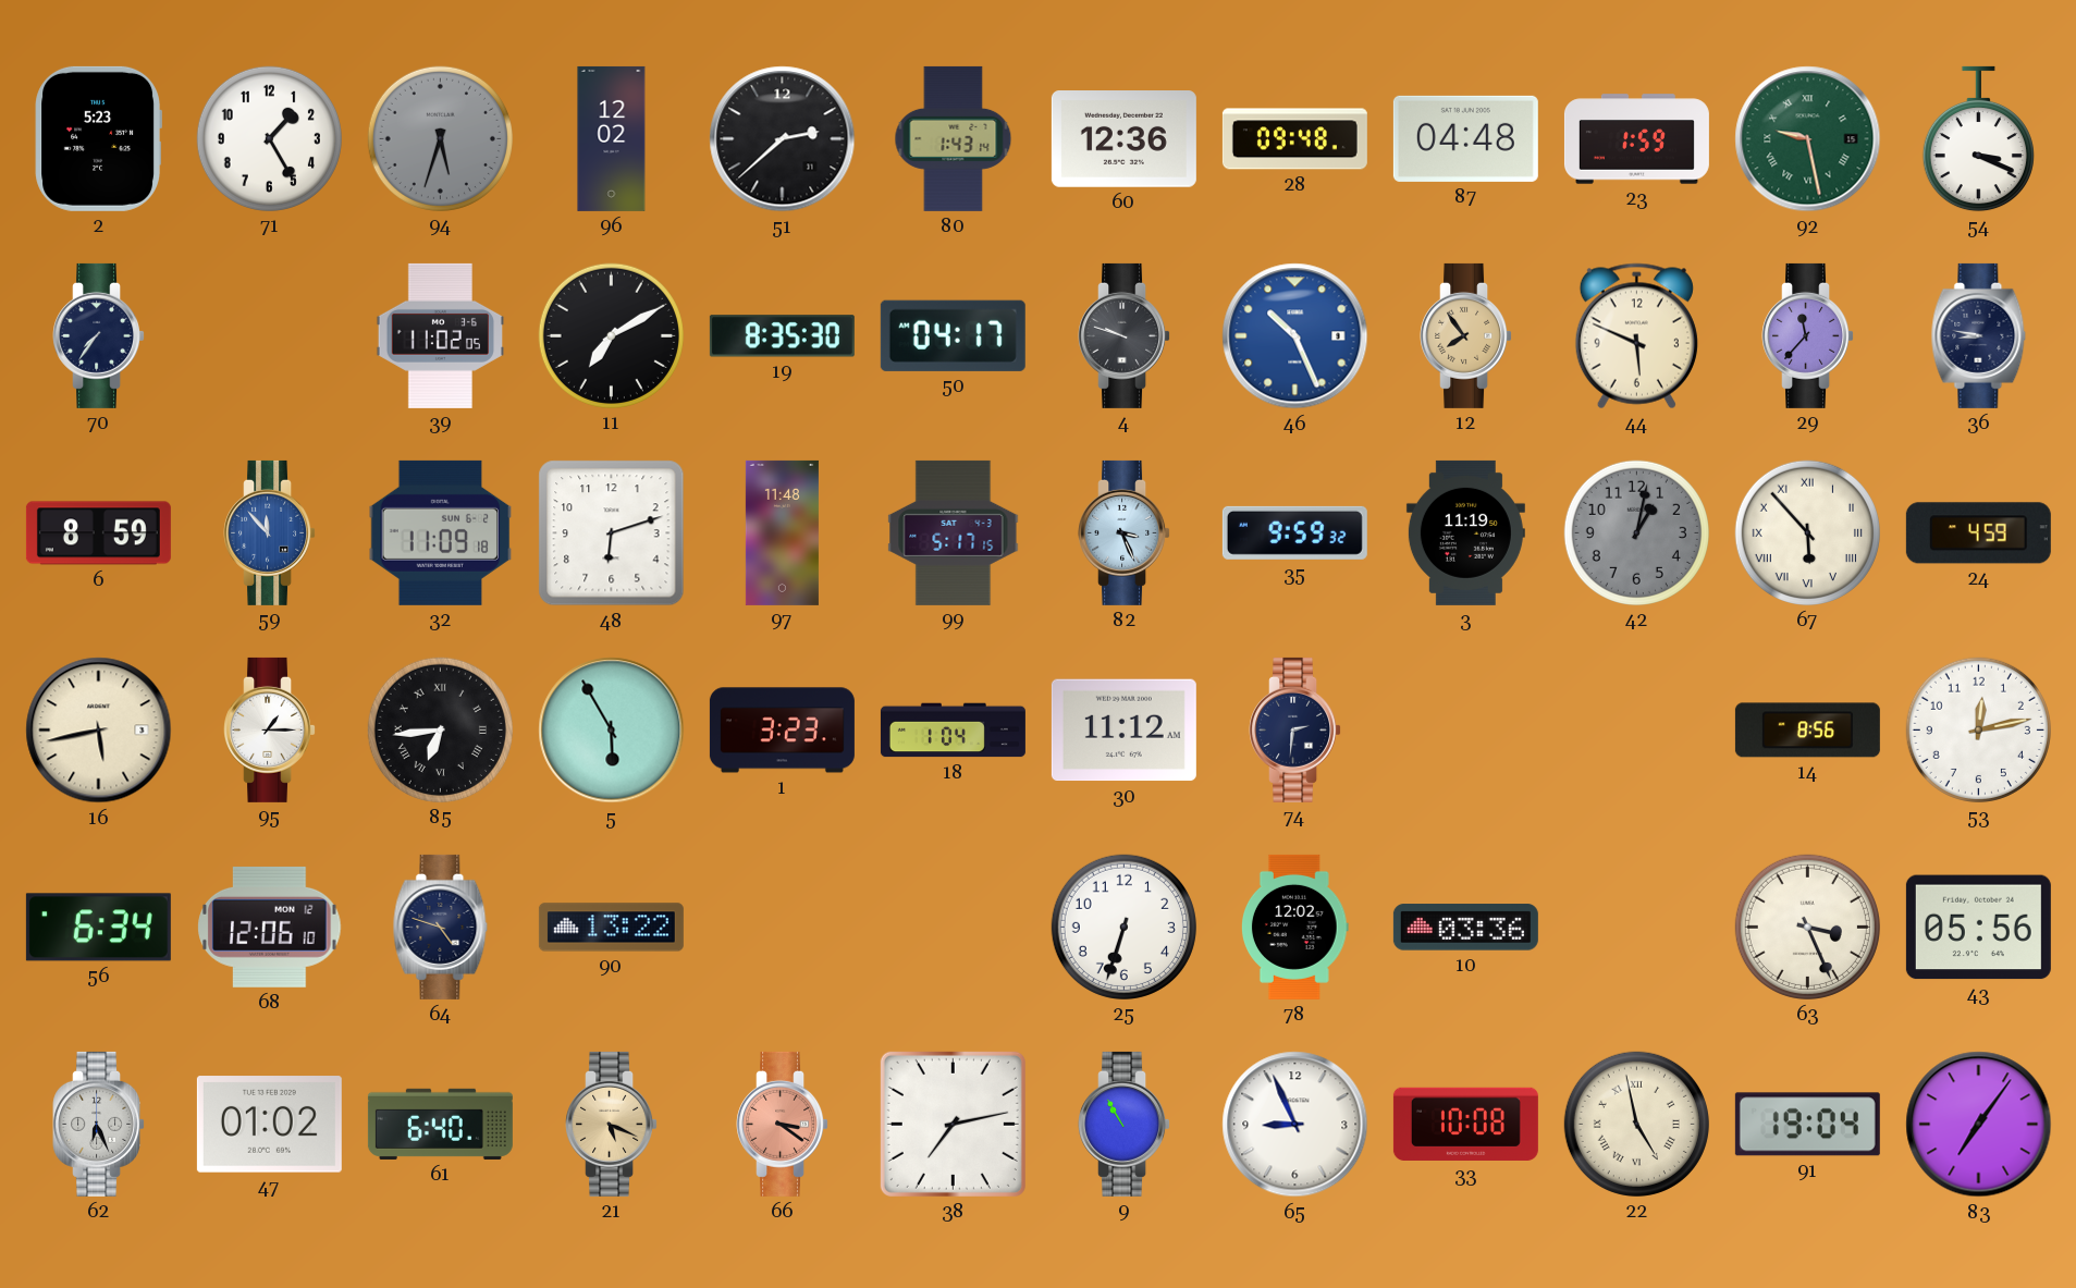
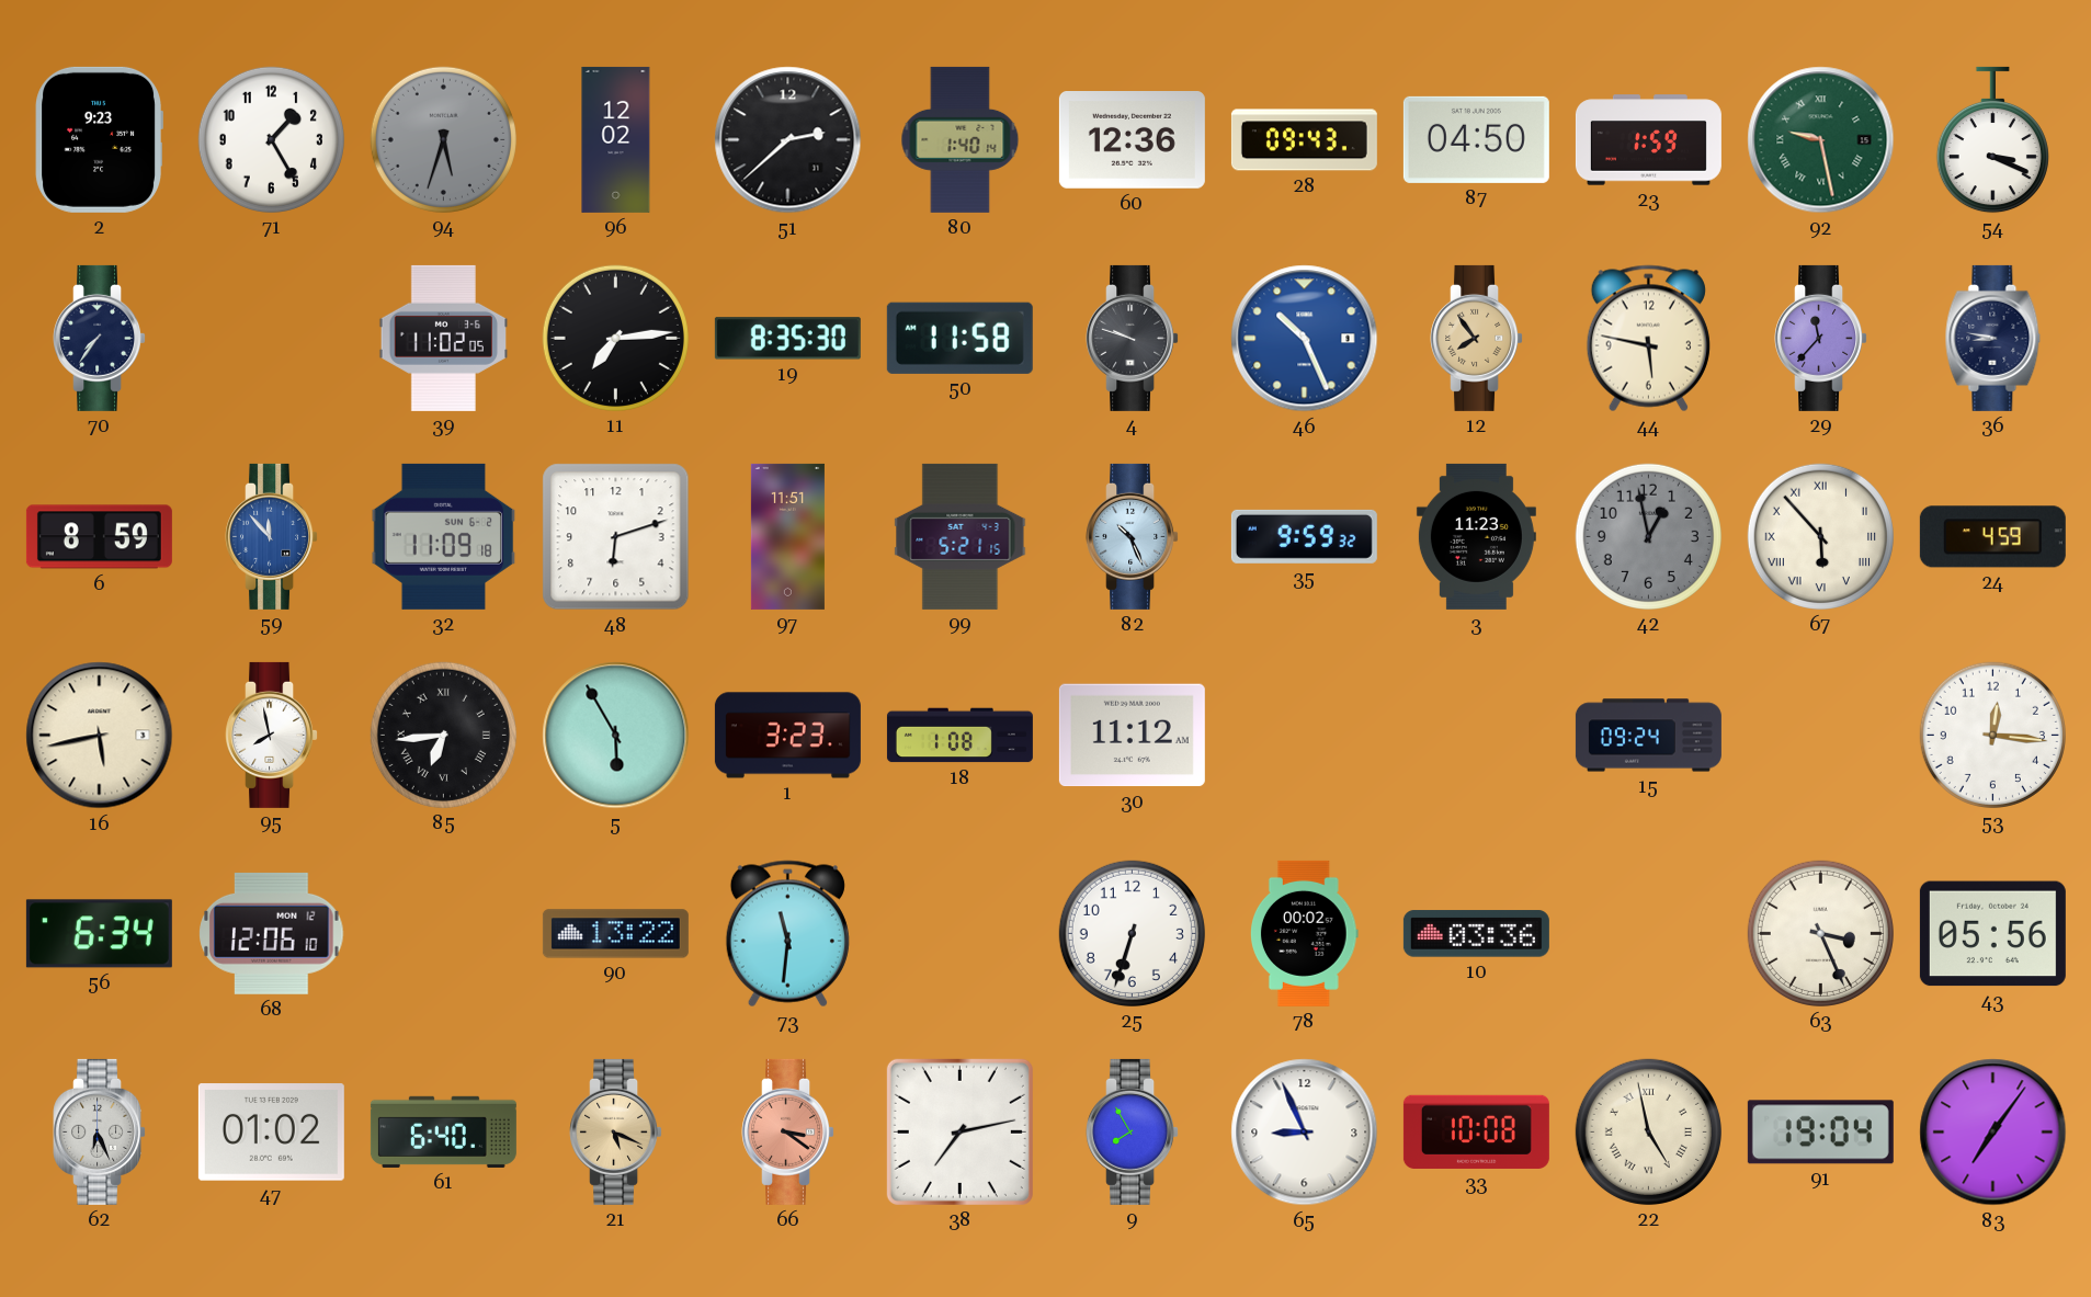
2: 5:23 -> 9:23
80: 1:43 -> 1:40
28: 09:48 -> 09:43
87: 04:48 -> 04:50
11: 7:10 -> 7:14
50: 04:17 -> 11:58
44: 5:49 -> 5:47
97: 11:48 -> 11:51
99: 5:17 -> 5:21
82: 3:26 -> 10:26
3: 11:19 -> 11:23
42: 1:02 -> 12:58
95: 1:15 -> 7:58
18: 1:04 -> 1:08
74: 2:31 -> none
15: none -> 09:24
14: 8:56 -> none
53: 12:13 -> 12:16
64: 4:48 -> none
73: none -> 11:31
78: 12:02 -> 00:02
9: 10:55 -> 7:55
